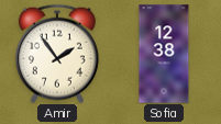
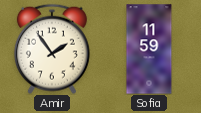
Sofia: 12:38 -> 11:59
